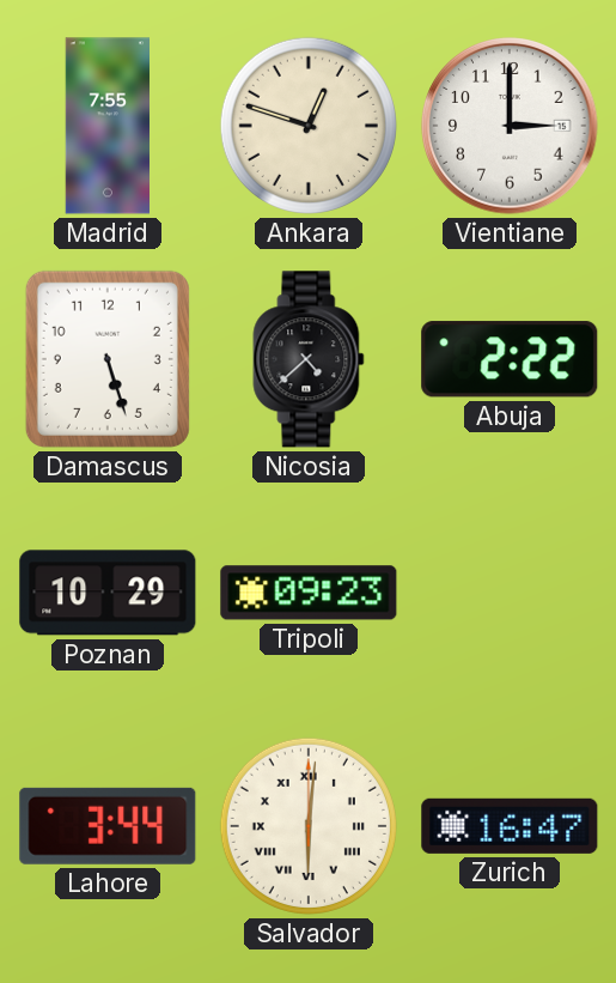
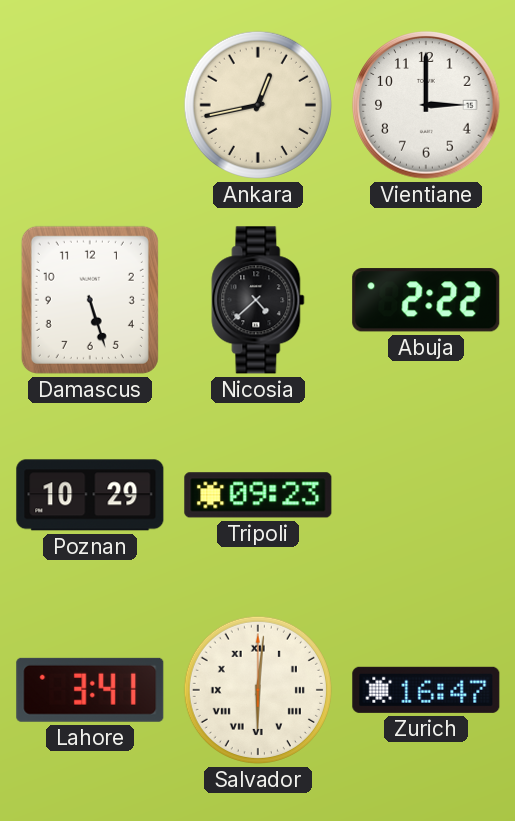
Madrid: 7:55 -> none
Ankara: 12:48 -> 12:43
Lahore: 3:44 -> 3:41
